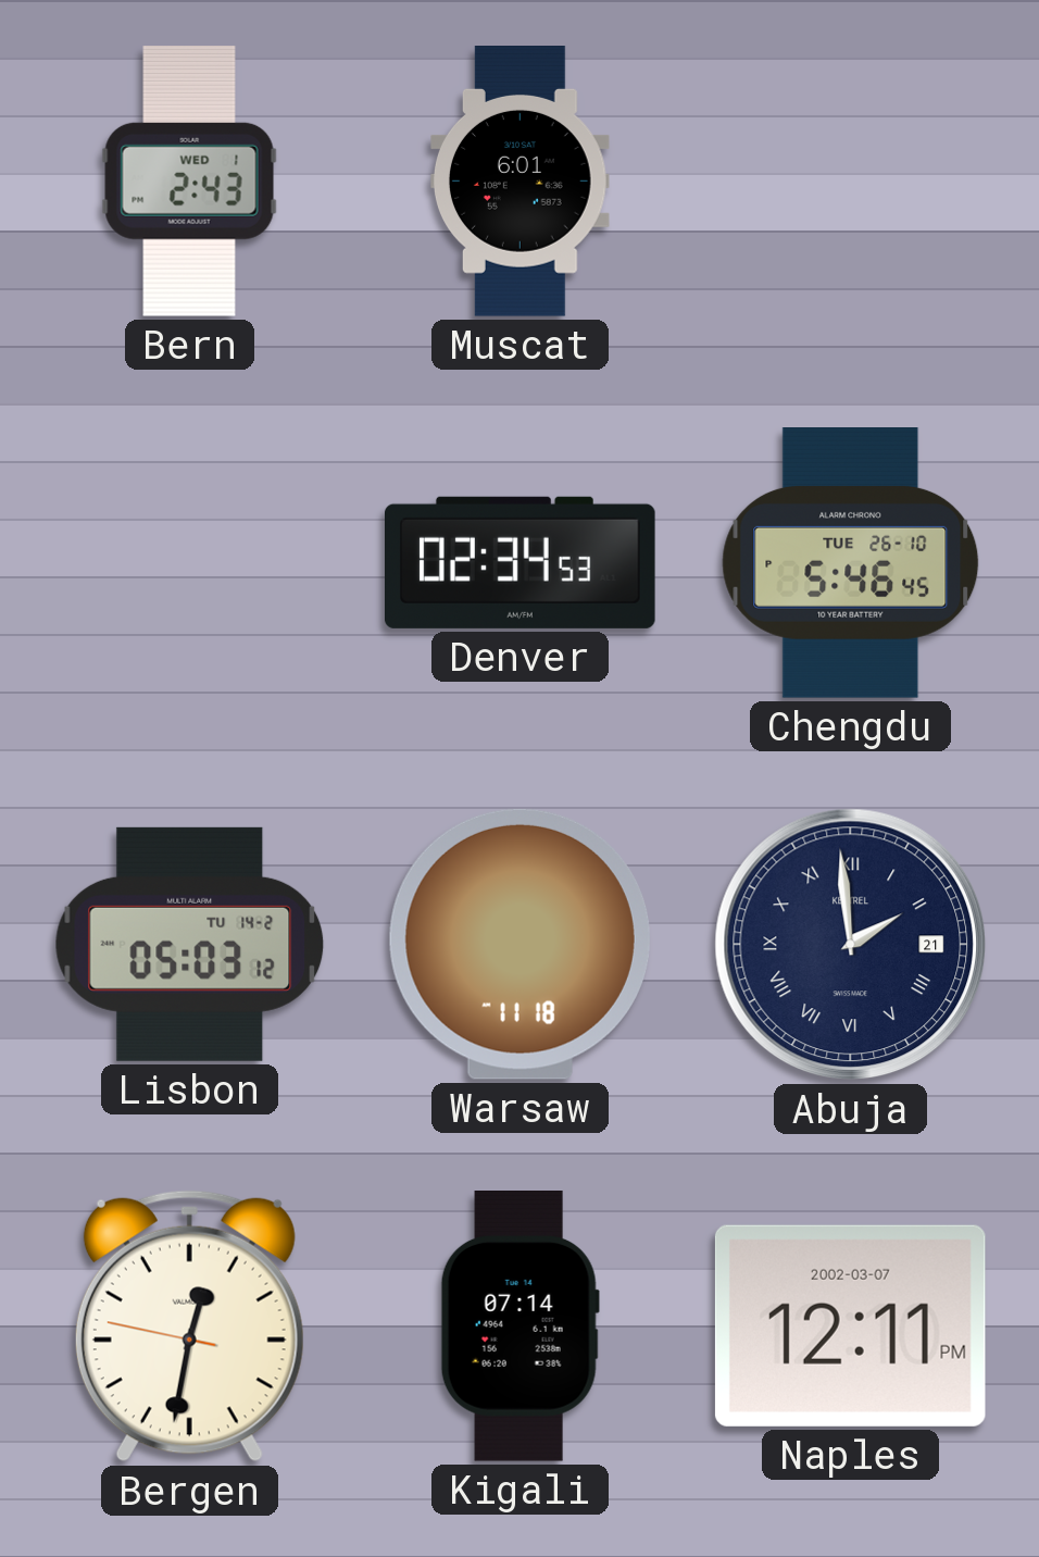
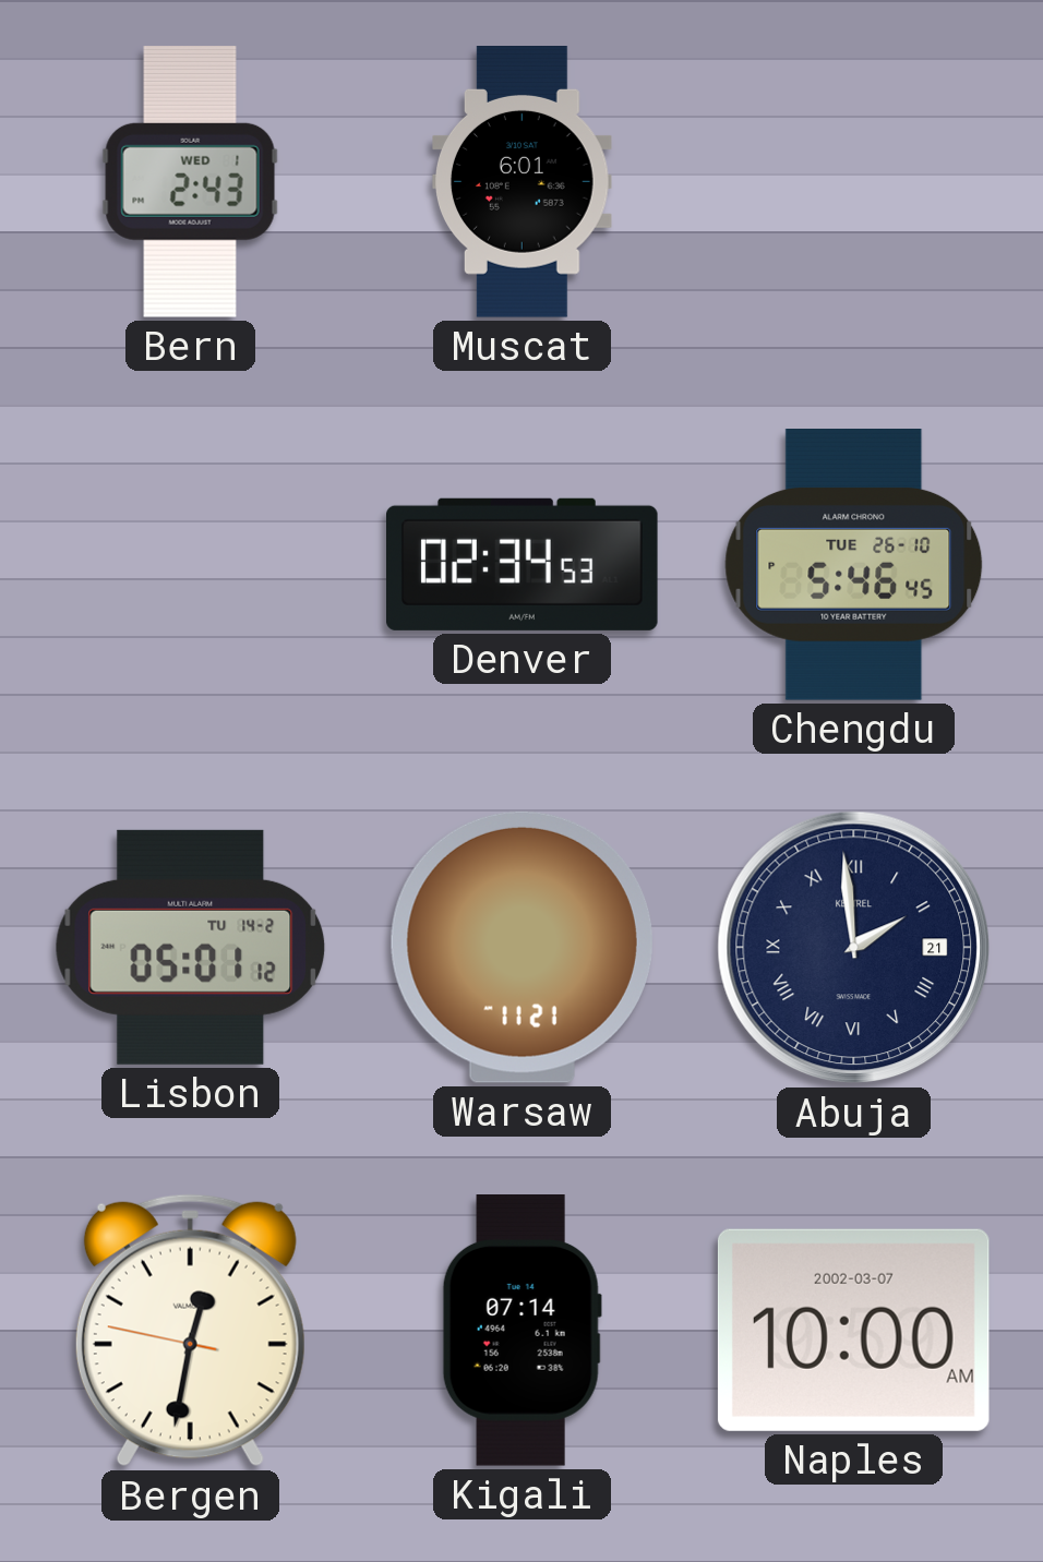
Lisbon: 05:03 -> 05:01
Warsaw: 11:18 -> 11:21
Naples: 12:11 -> 10:00
